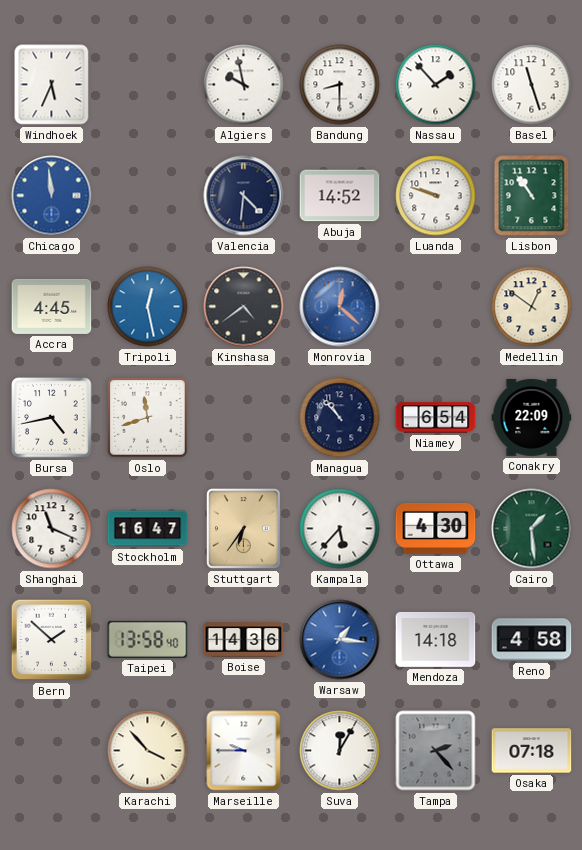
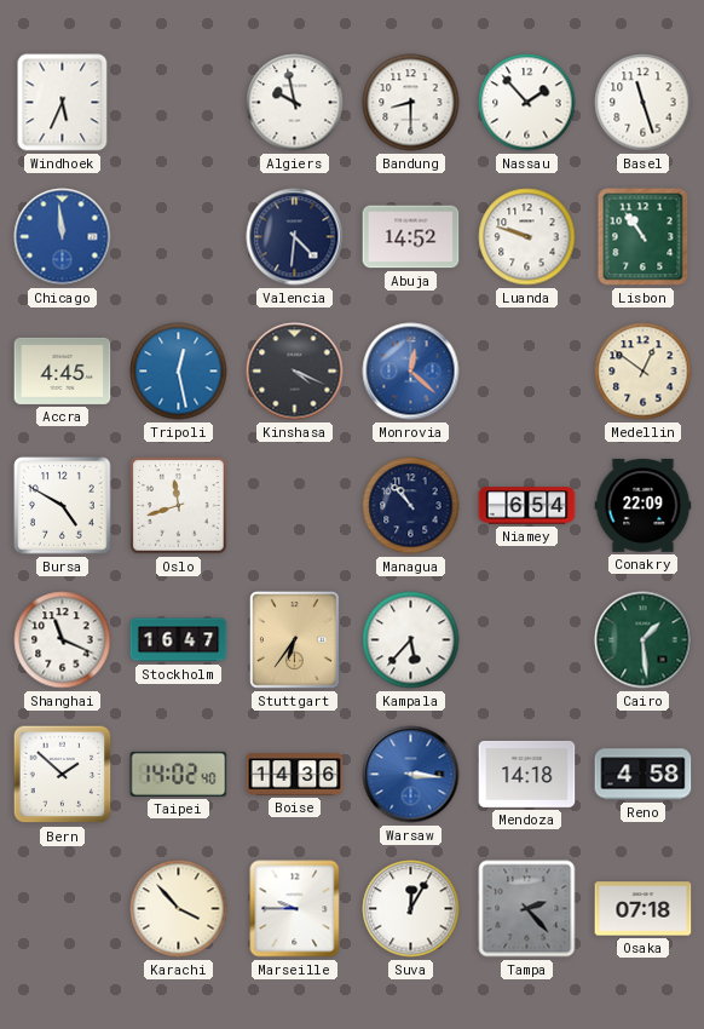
Kinshasa: 4:39 -> 4:19
Bursa: 4:43 -> 4:50
Ottawa: 4:30 -> none
Taipei: 13:58 -> 14:02
Warsaw: 1:16 -> 3:16
